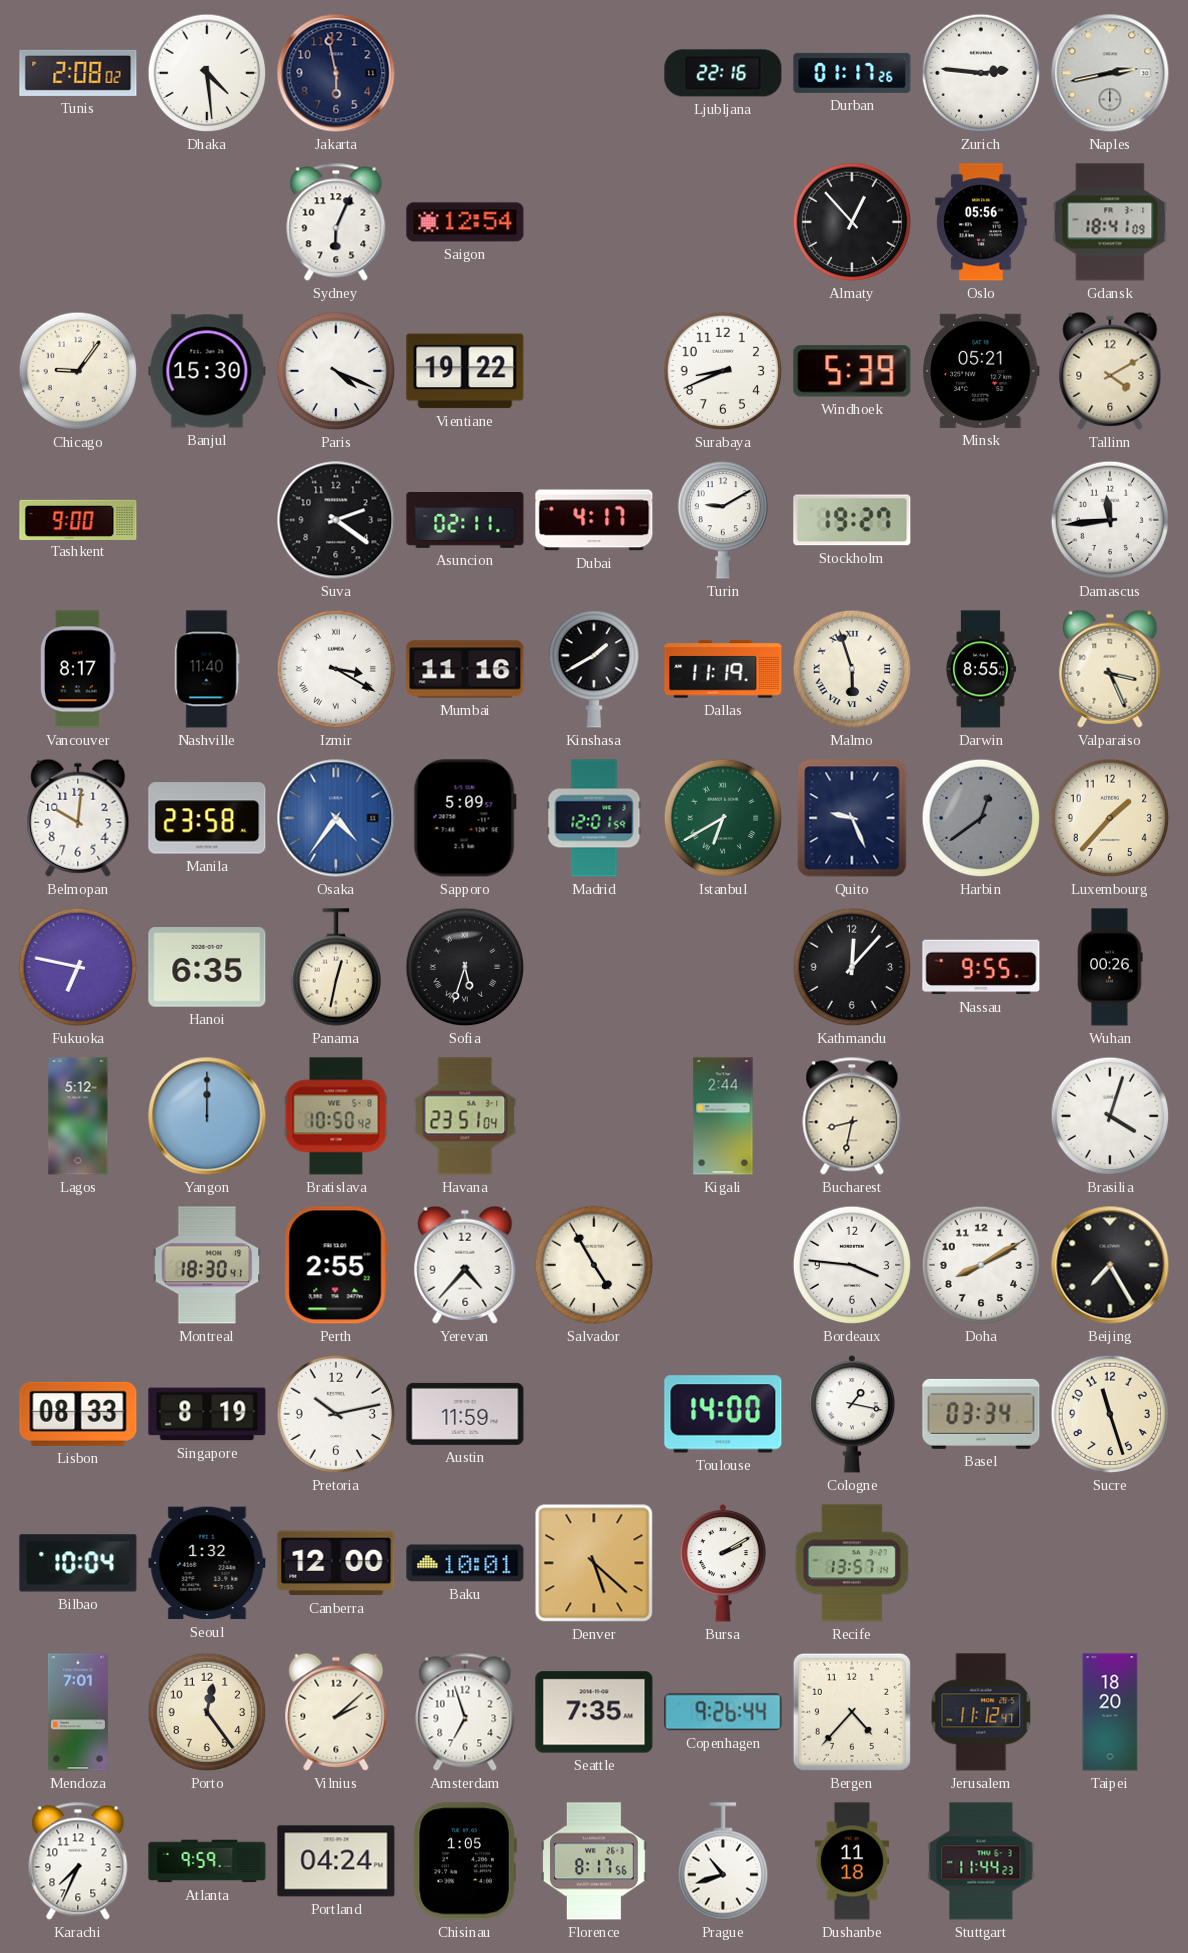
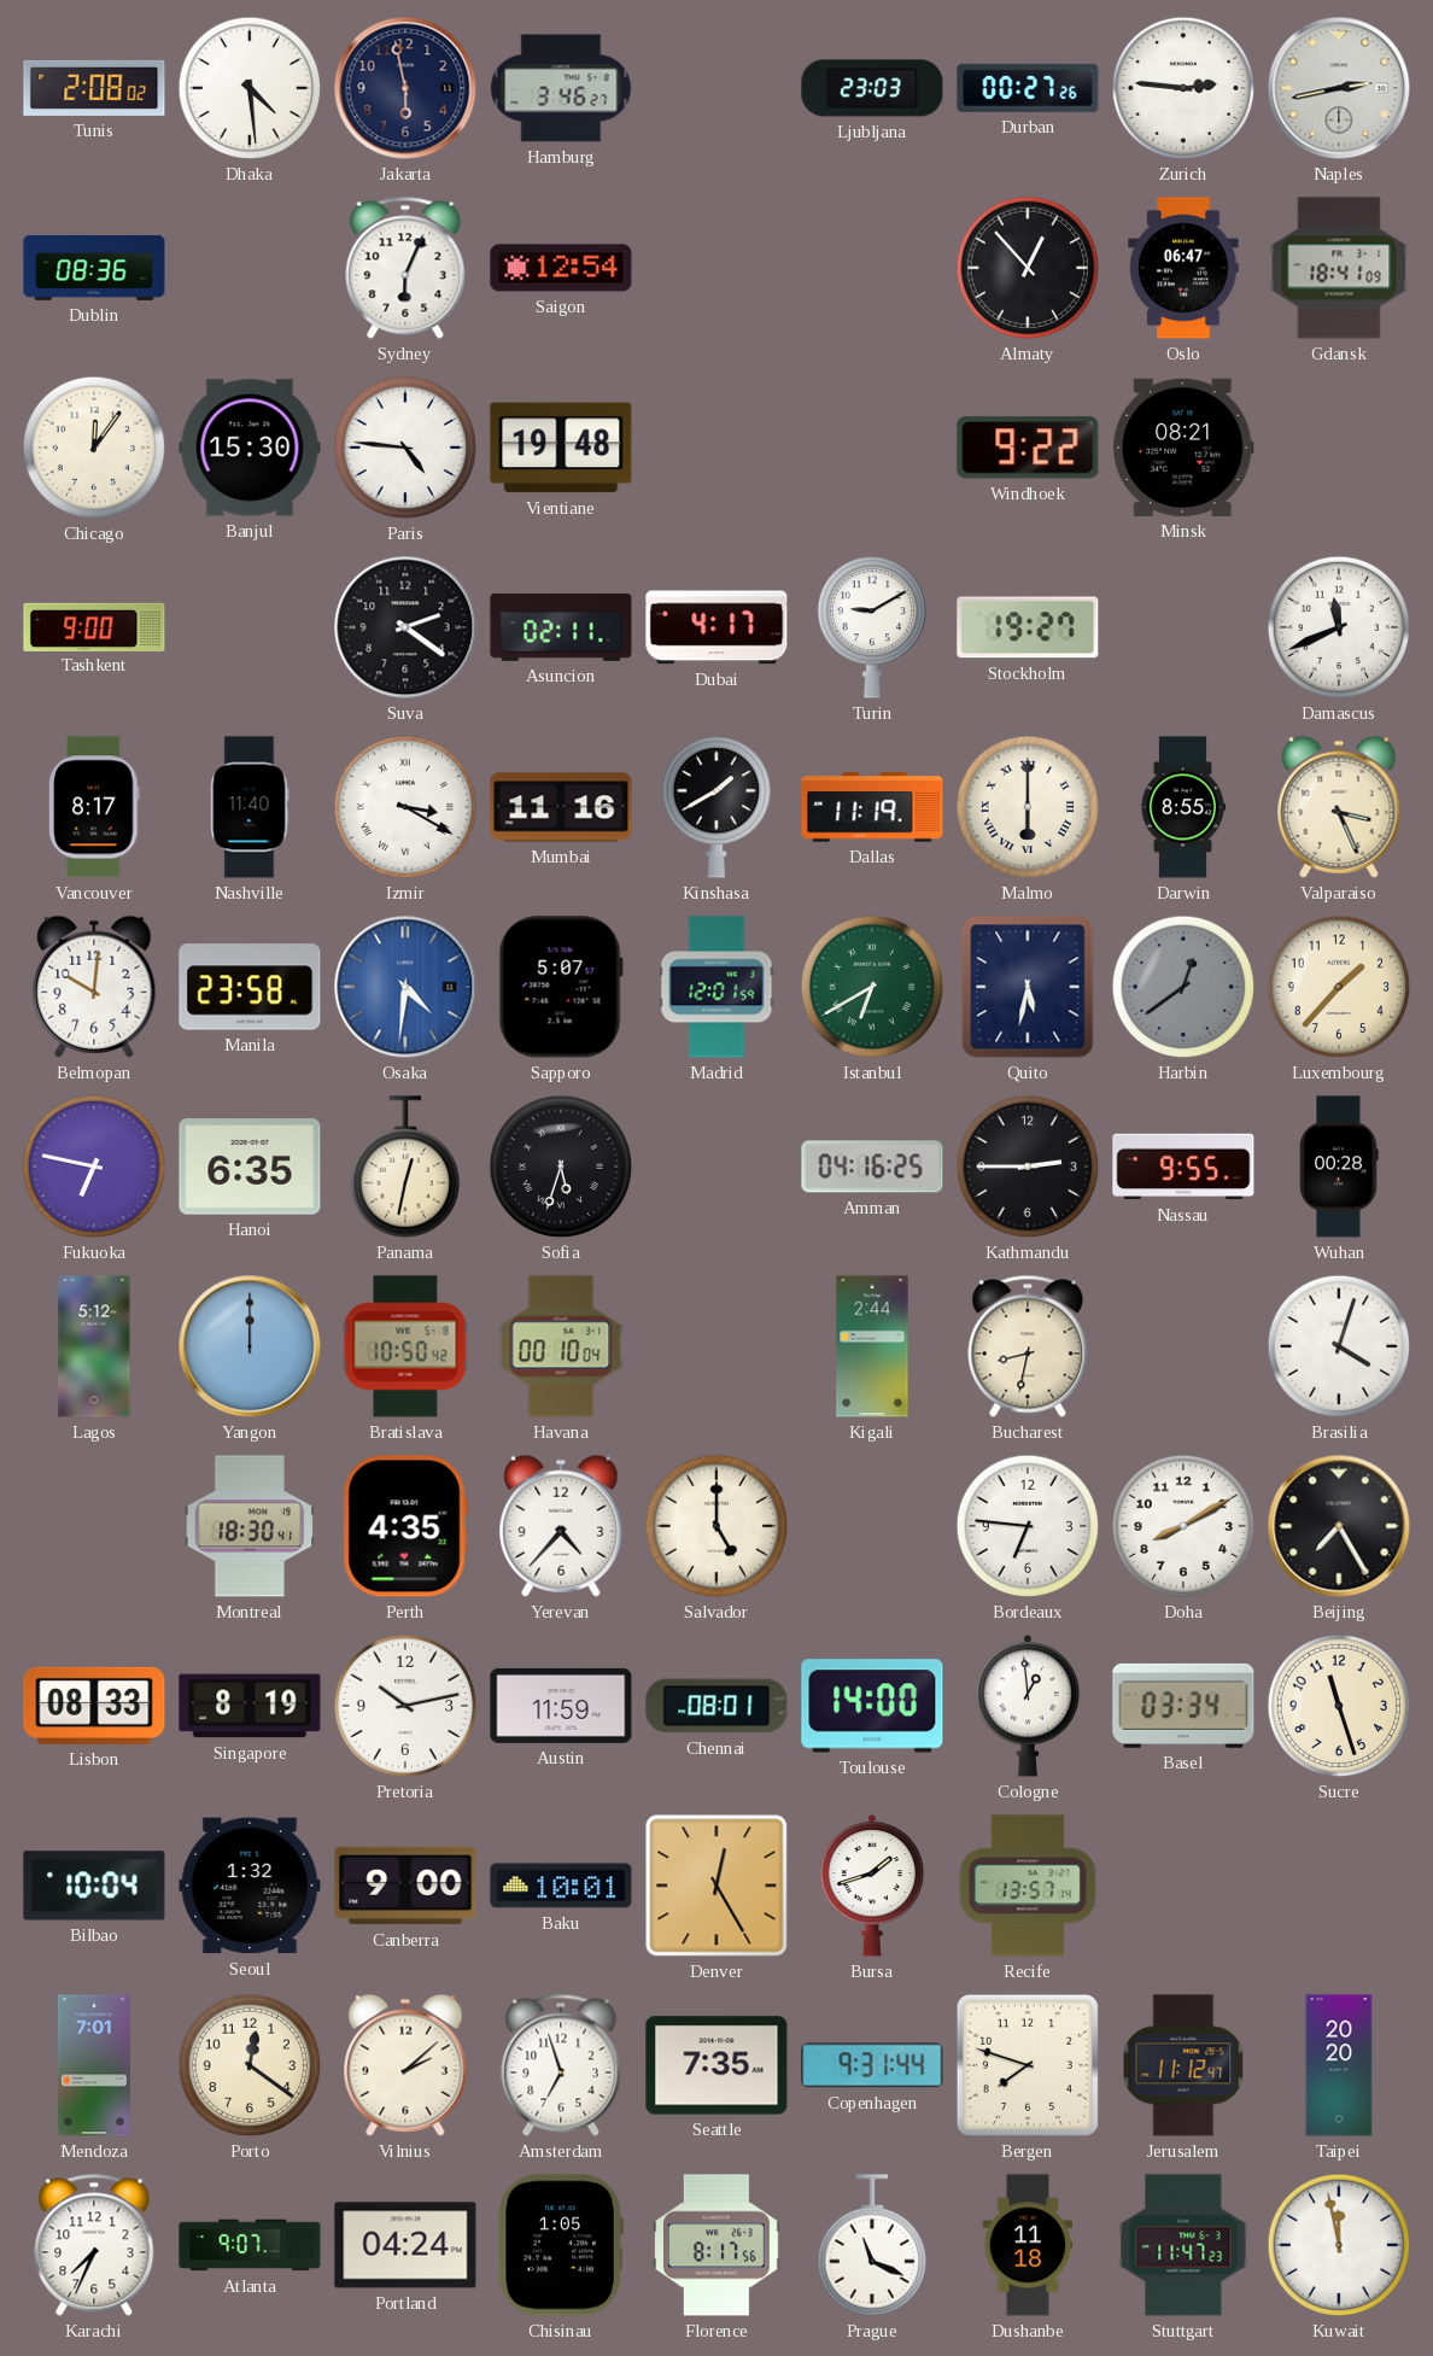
Hamburg: none -> 3:46
Ljubljana: 22:16 -> 23:03
Durban: 01:17 -> 00:27
Dublin: none -> 08:36
Oslo: 05:56 -> 06:47
Chicago: 9:06 -> 12:06
Paris: 4:19 -> 4:46
Vientiane: 19:22 -> 19:48
Surabaya: 8:41 -> none
Windhoek: 5:39 -> 9:22
Minsk: 05:21 -> 08:21
Tallinn: 4:10 -> none
Damascus: 11:44 -> 11:41
Malmo: 5:57 -> 6:00
Osaka: 4:36 -> 4:31
Sapporo: 5:09 -> 5:07
Quito: 9:26 -> 5:32
Amman: none -> 04:16
Kathmandu: 12:07 -> 2:45
Wuhan: 00:26 -> 00:28
Havana: 23:51 -> 00:10
Perth: 2:55 -> 4:35
Salvador: 4:55 -> 5:00
Bordeaux: 3:46 -> 6:46
Chennai: none -> 08:01
Cologne: 1:17 -> 12:59
Canberra: 12:00 -> 9:00
Denver: 5:22 -> 12:25
Bursa: 2:10 -> 1:42
Porto: 12:24 -> 12:21
Copenhagen: 9:26 -> 9:31
Bergen: 4:37 -> 7:48
Taipei: 18:20 -> 20:20
Atlanta: 9:59 -> 9:07
Prague: 10:42 -> 11:19
Stuttgart: 11:44 -> 11:47
Kuwait: none -> 11:58
